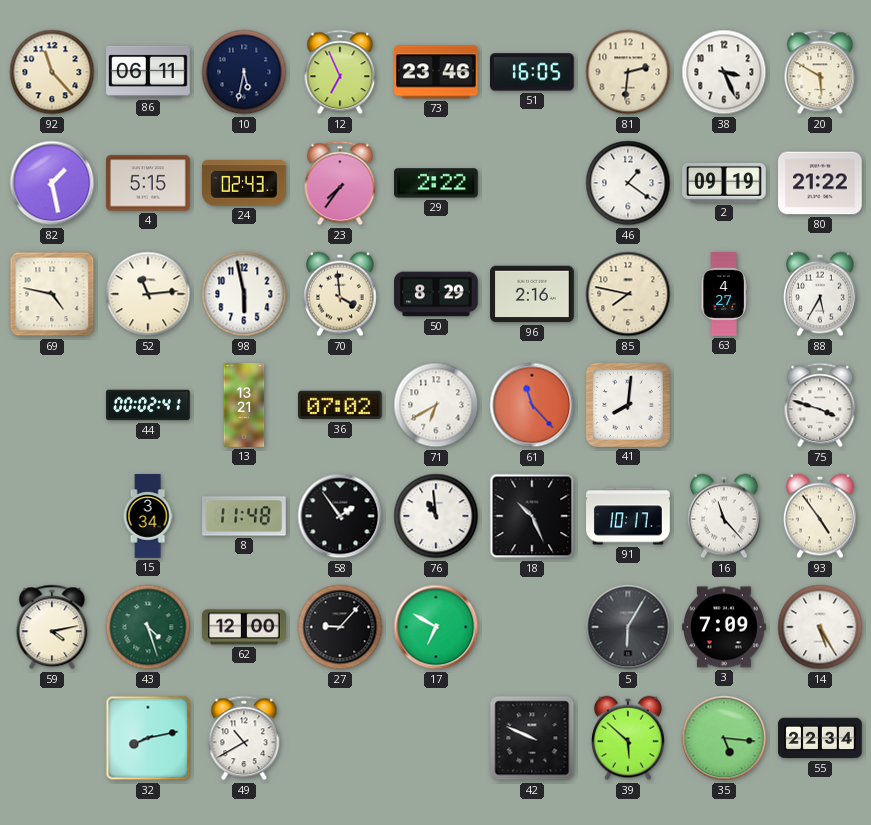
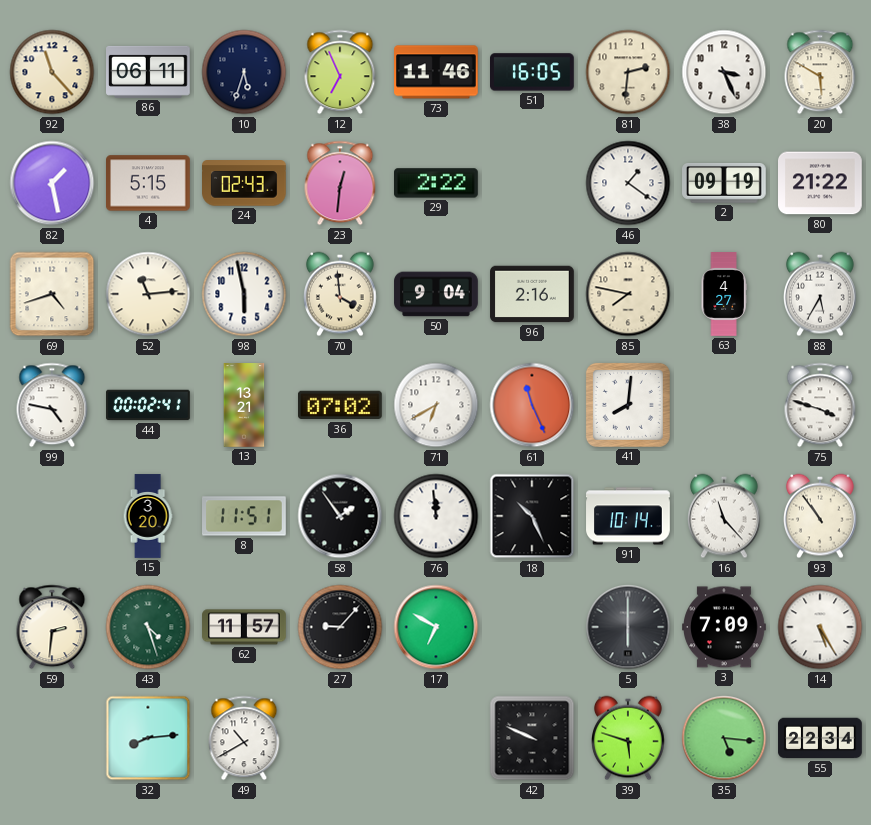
10: 5:32 -> 5:33
73: 23:46 -> 11:46
23: 7:36 -> 12:31
69: 4:47 -> 4:42
50: 8:29 -> 9:04
99: none -> 4:47
61: 11:23 -> 11:26
15: 3:34 -> 3:20
8: 11:48 -> 11:51
76: 10:59 -> 11:59
91: 10:17 -> 10:14
93: 4:54 -> 10:54
59: 4:13 -> 2:31
62: 12:00 -> 11:57
5: 6:05 -> 6:00
32: 8:13 -> 8:14
39: 5:52 -> 5:48
